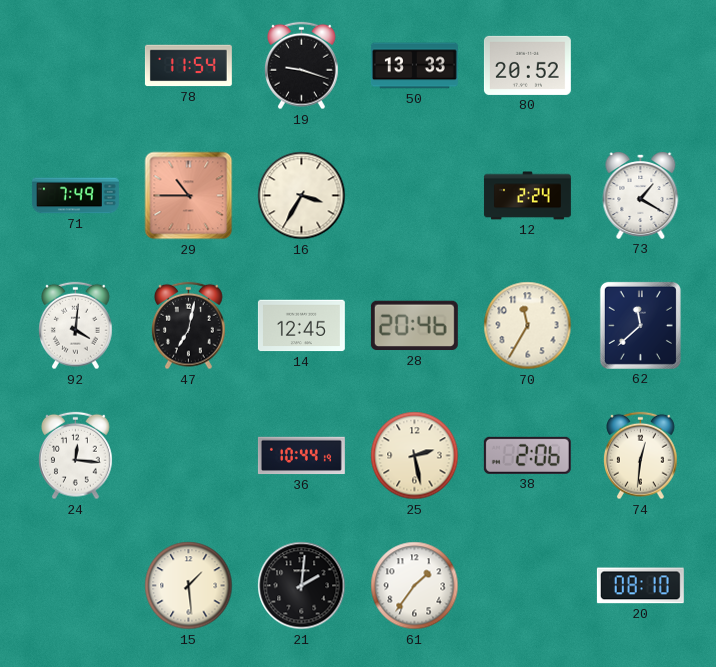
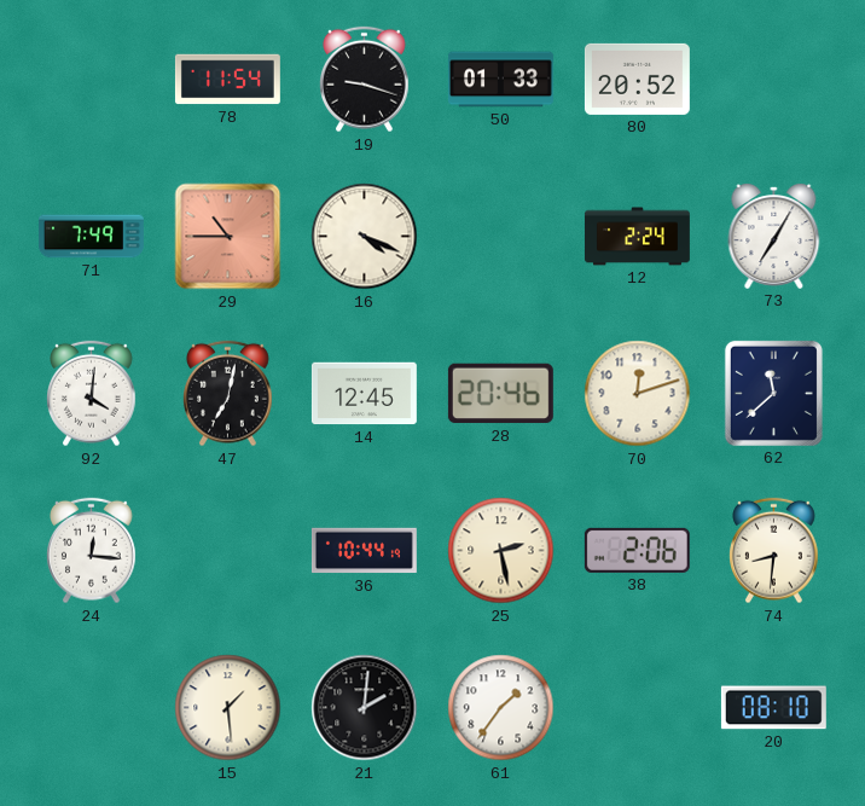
50: 13:33 -> 01:33
16: 3:35 -> 4:19
73: 1:20 -> 7:05
70: 11:35 -> 12:12
74: 12:31 -> 8:31
